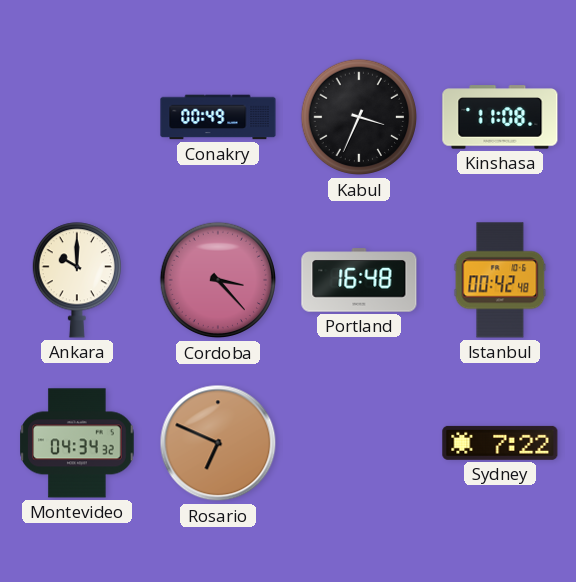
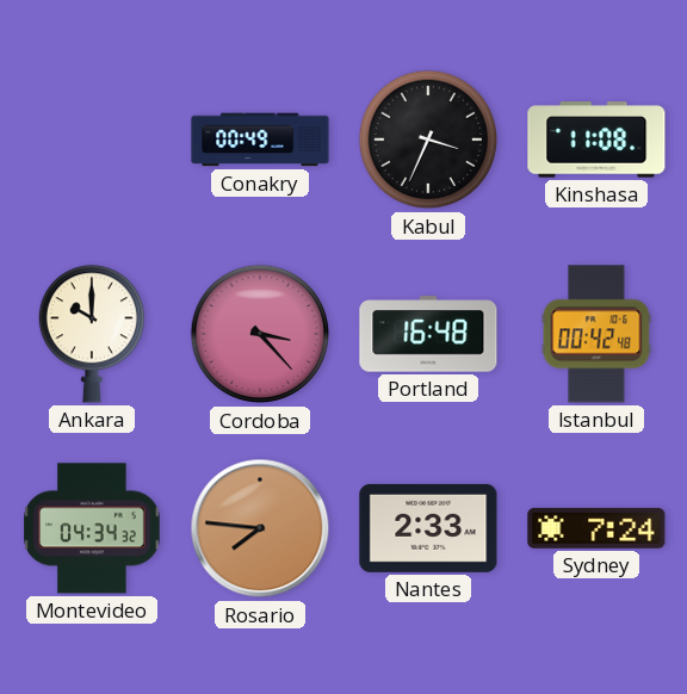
Rosario: 6:49 -> 7:46
Nantes: none -> 2:33
Sydney: 7:22 -> 7:24
